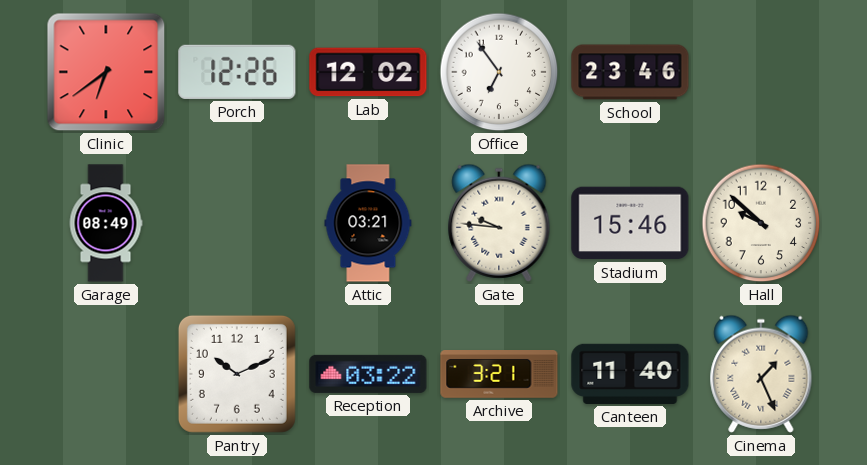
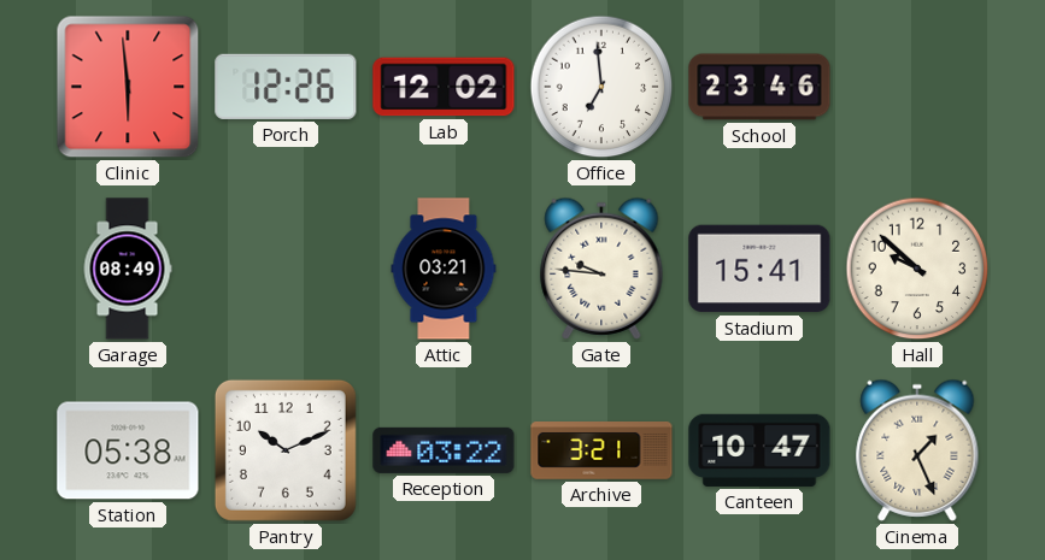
Clinic: 6:39 -> 5:59
Office: 6:54 -> 6:59
Stadium: 15:46 -> 15:41
Station: none -> 05:38
Canteen: 11:40 -> 10:47
